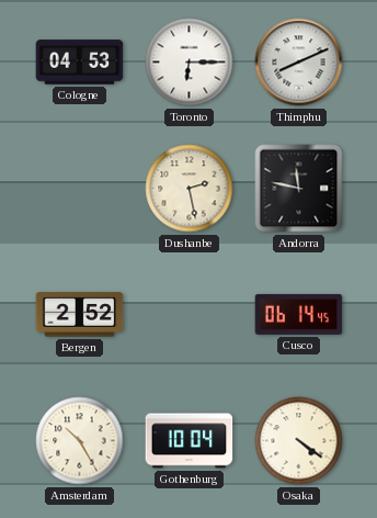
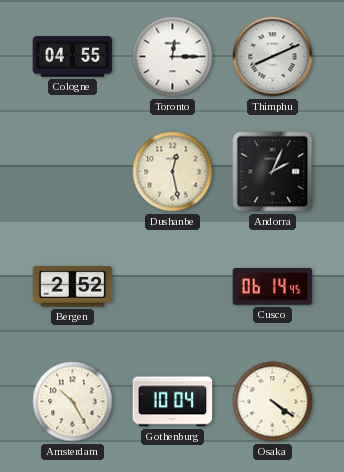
Cologne: 04:53 -> 04:55
Toronto: 6:15 -> 12:15
Dushanbe: 2:28 -> 12:28
Andorra: 11:47 -> 2:04
